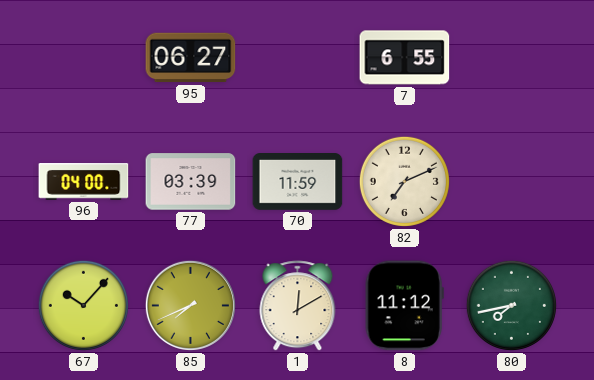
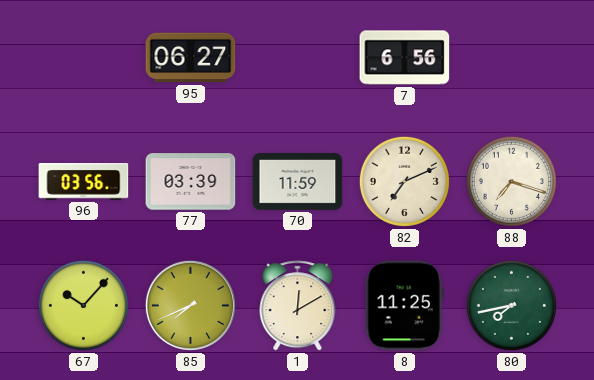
7: 6:55 -> 6:56
96: 04:00 -> 03:56
88: none -> 7:18
8: 11:12 -> 11:25
